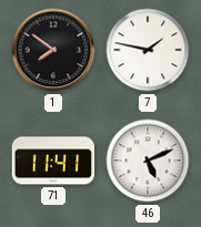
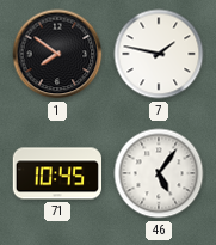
71: 11:41 -> 10:45
46: 5:11 -> 5:06
